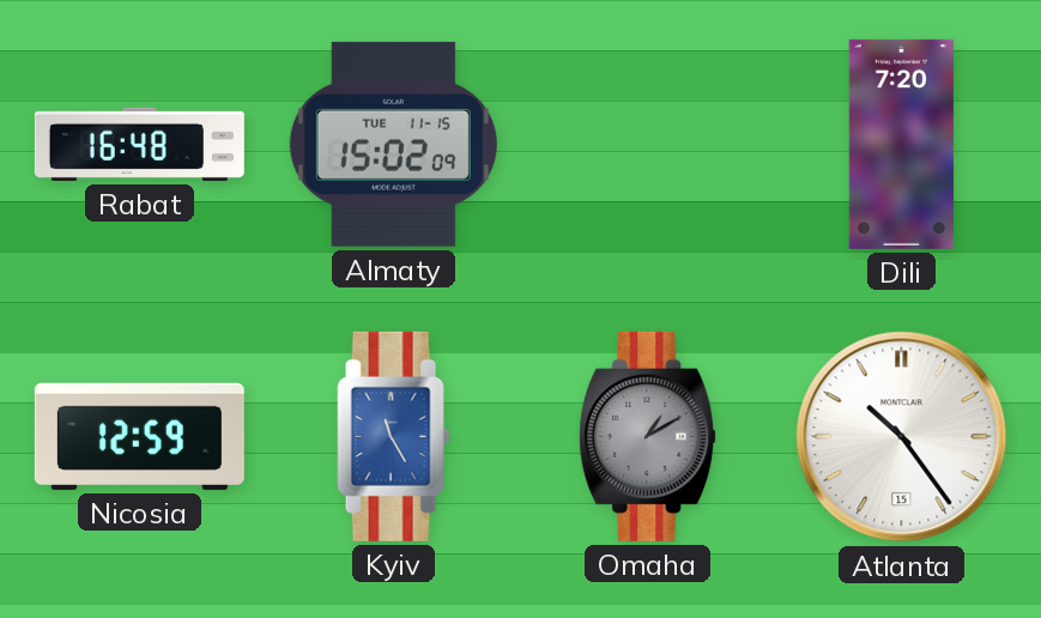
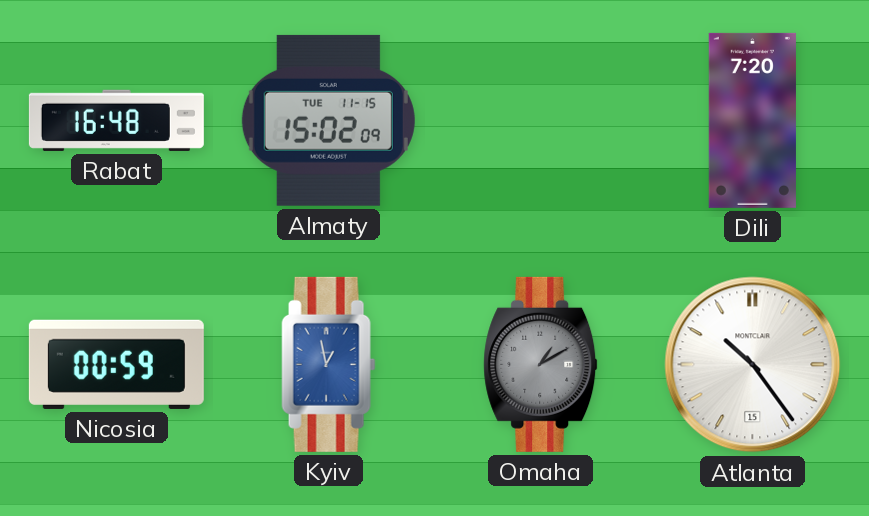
Nicosia: 12:59 -> 00:59
Kyiv: 11:25 -> 12:58
